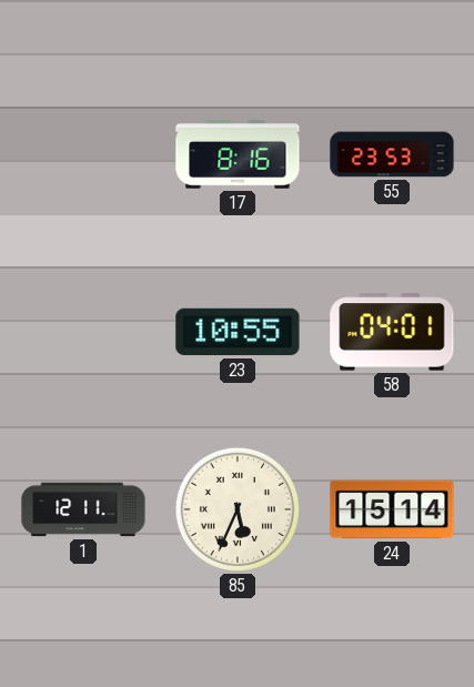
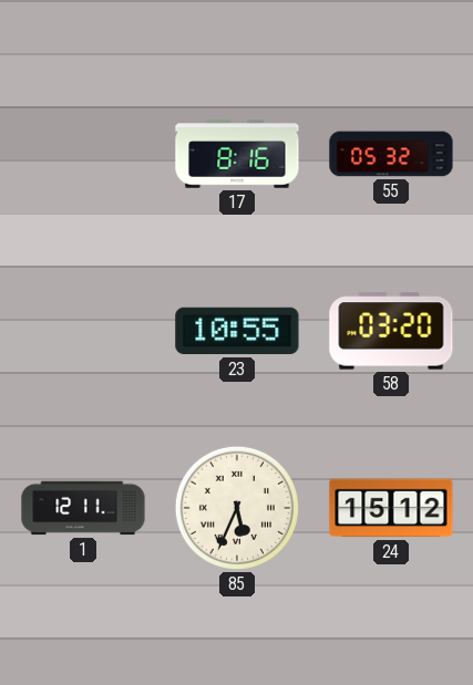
55: 23:53 -> 05:32
58: 04:01 -> 03:20
24: 15:14 -> 15:12
